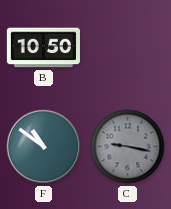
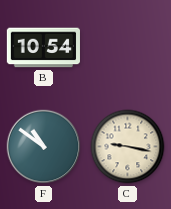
B: 10:50 -> 10:54
C dial: grey -> cream
